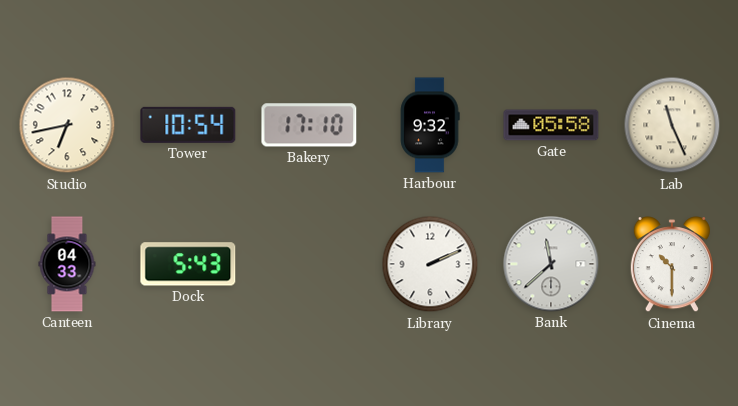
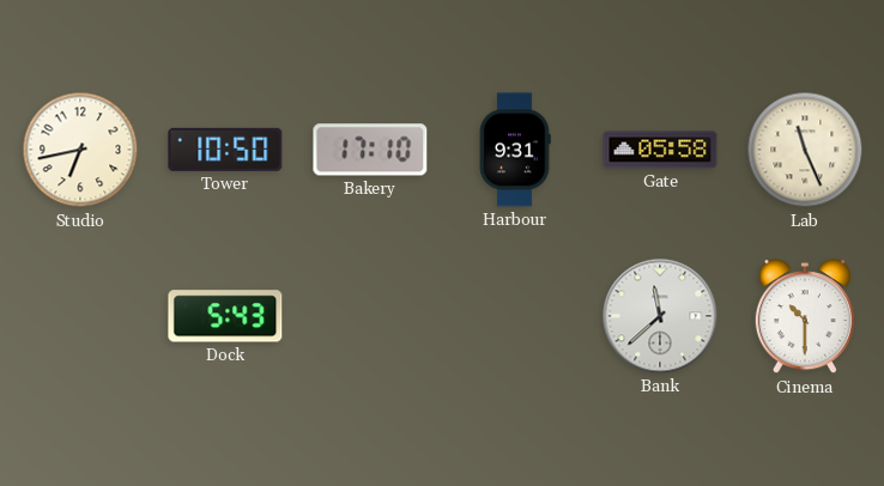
Tower: 10:54 -> 10:50
Harbour: 9:32 -> 9:31
Canteen: 04:33 -> none
Library: 2:11 -> none
